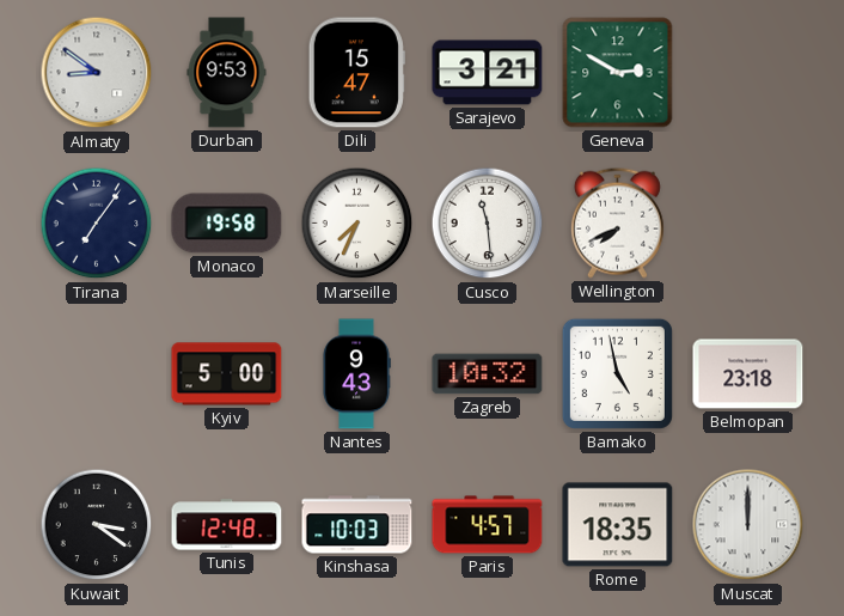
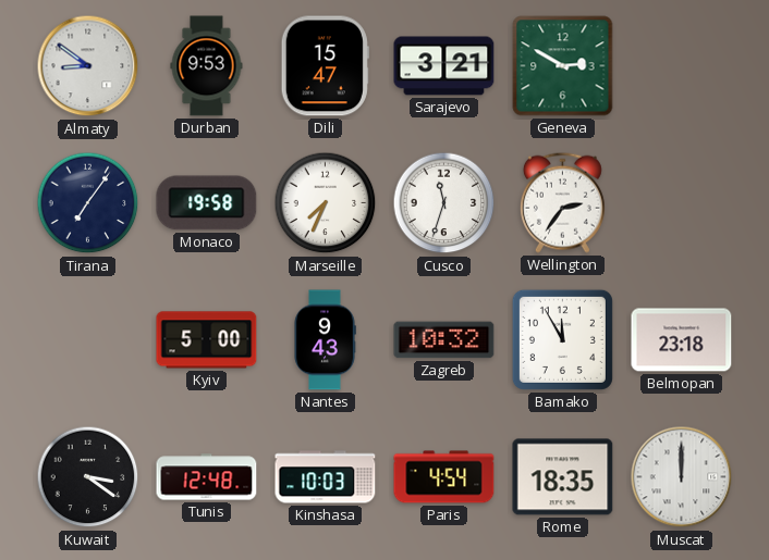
Cusco: 11:29 -> 11:33
Wellington: 7:41 -> 2:36
Bamako: 4:58 -> 11:55
Paris: 4:57 -> 4:54
